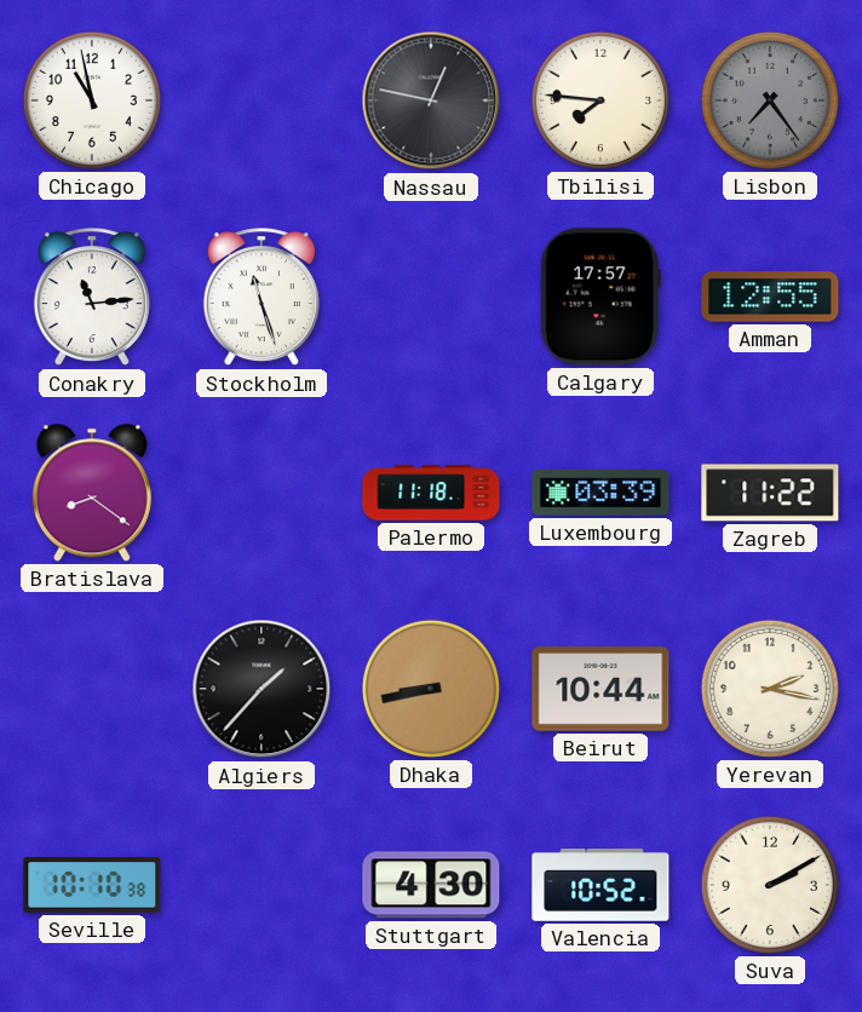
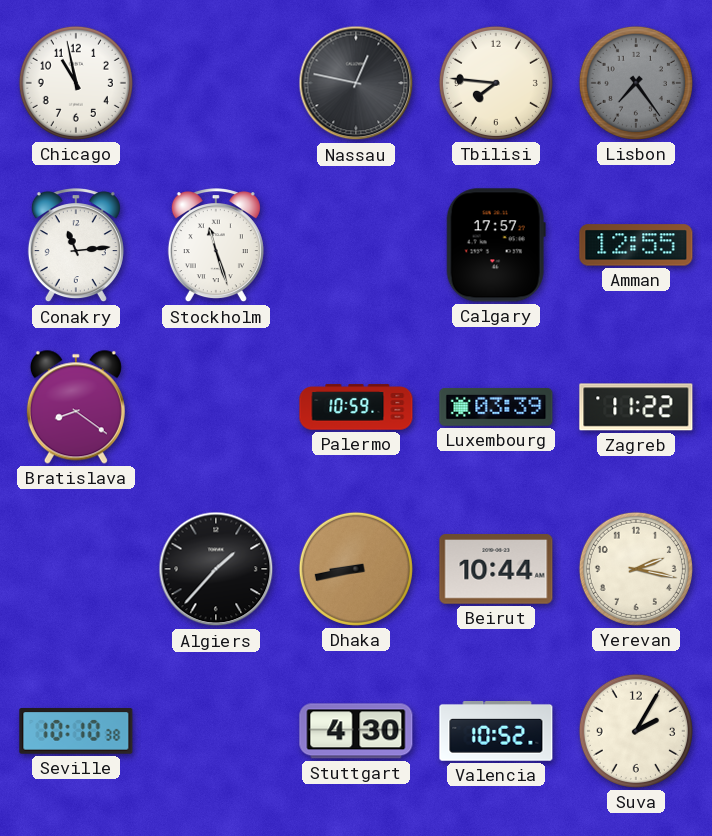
Palermo: 11:18 -> 10:59
Suva: 2:10 -> 2:05
